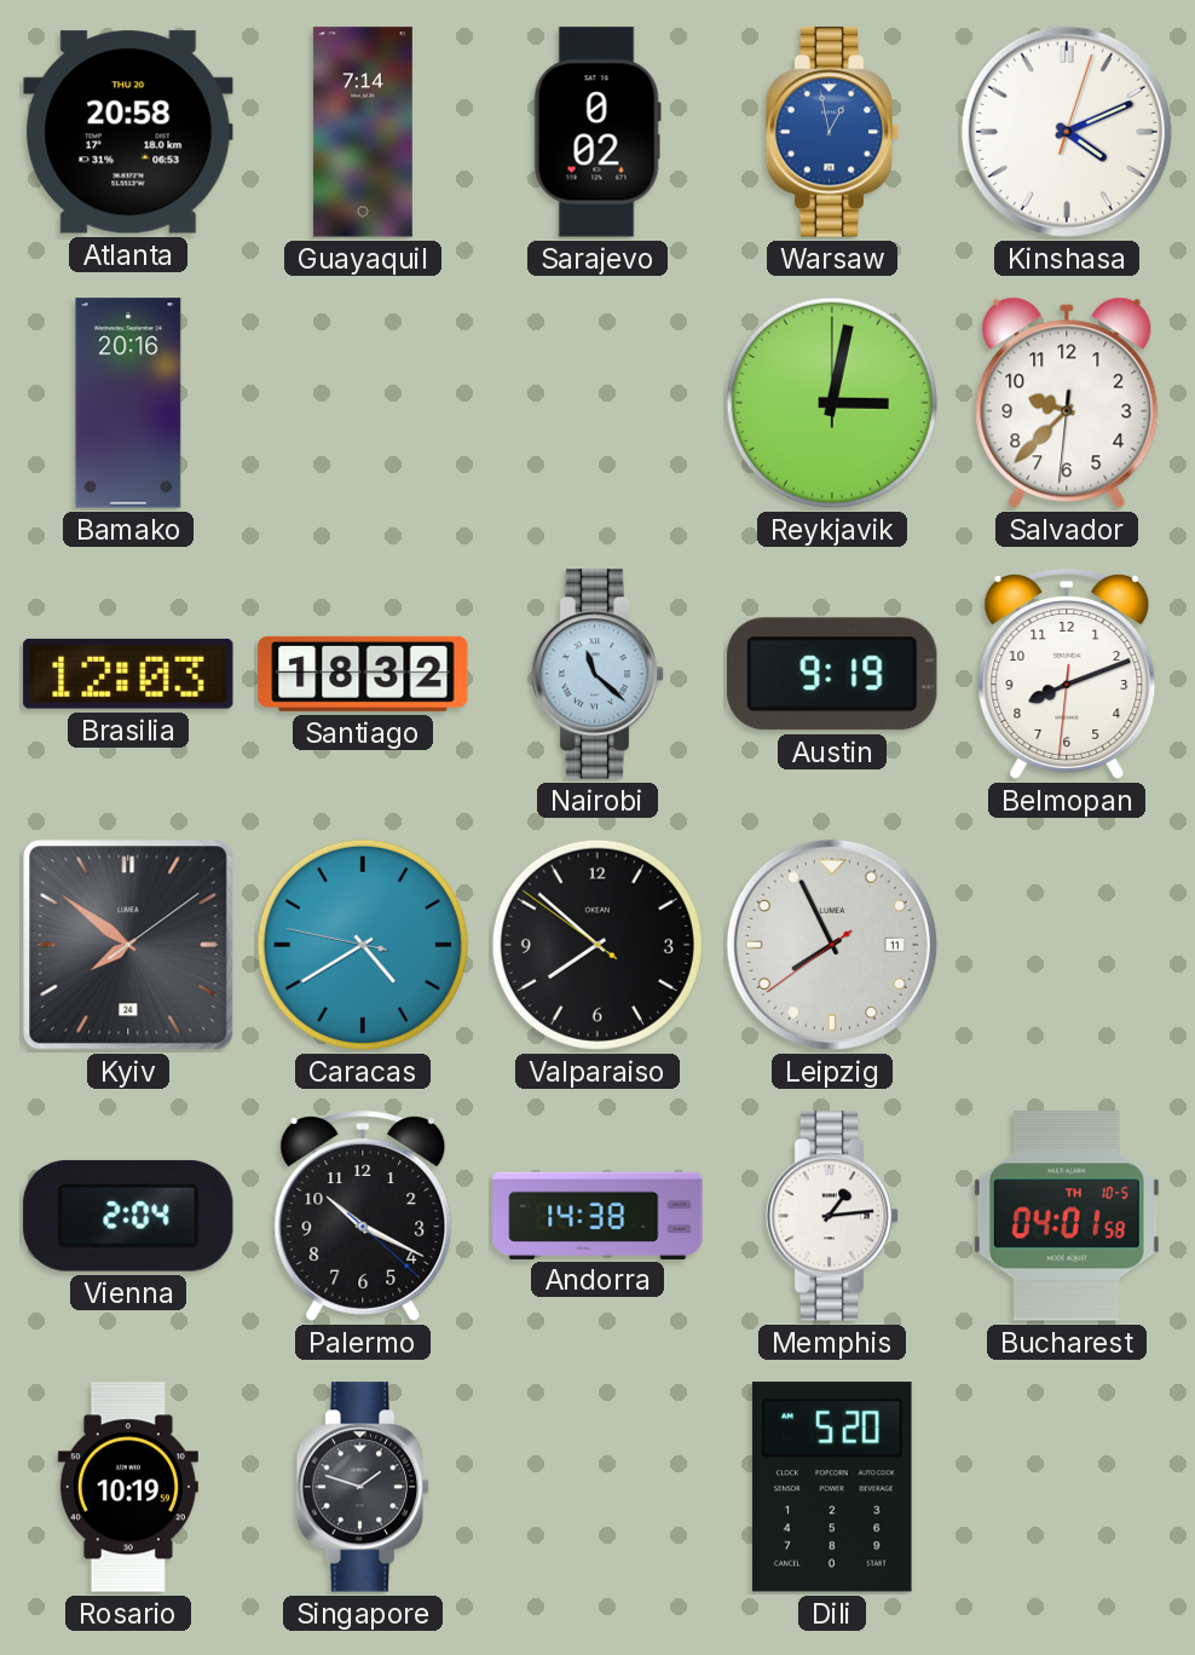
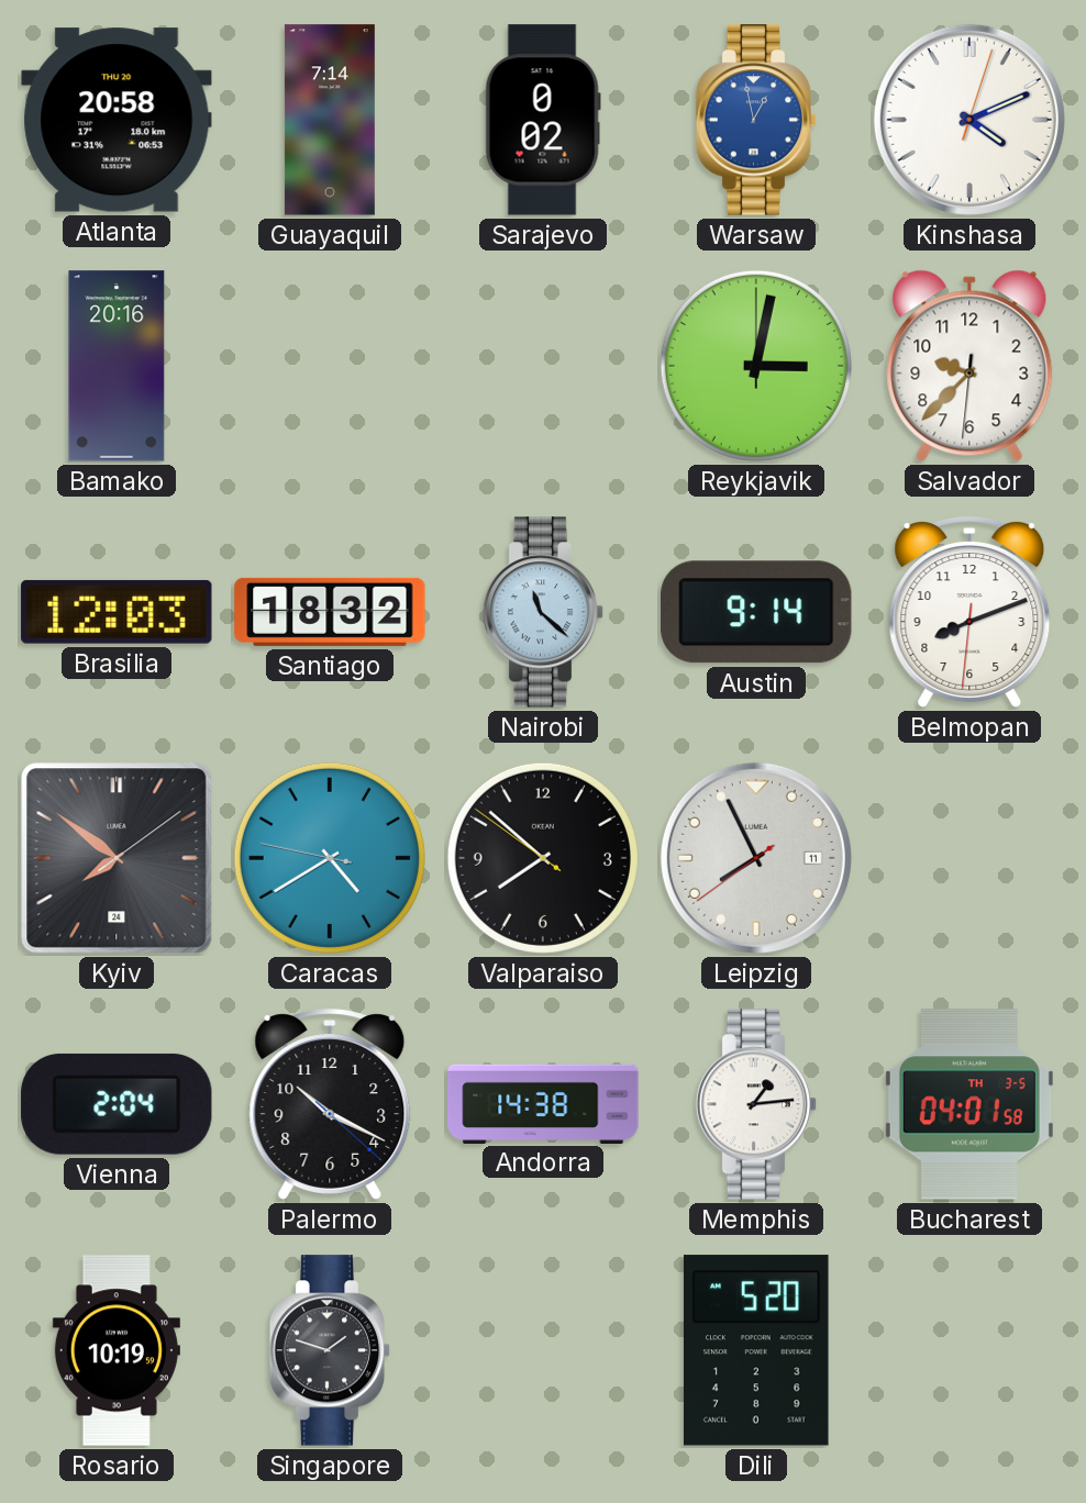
Austin: 9:19 -> 9:14
Bucharest date: TH 10-5 -> TH 3-5
